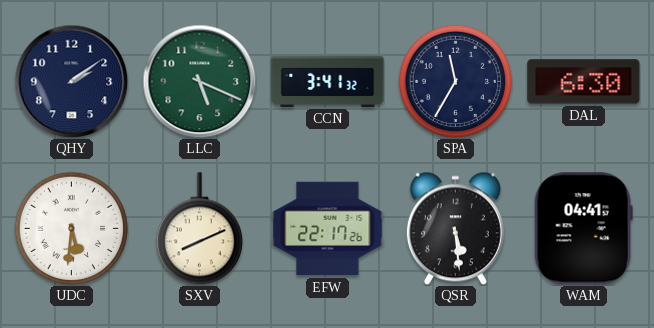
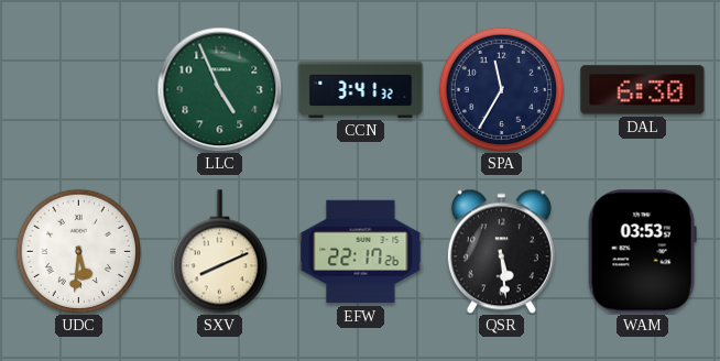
QHY: 2:09 -> none
LLC: 5:19 -> 4:56
WAM: 04:41 -> 03:53
